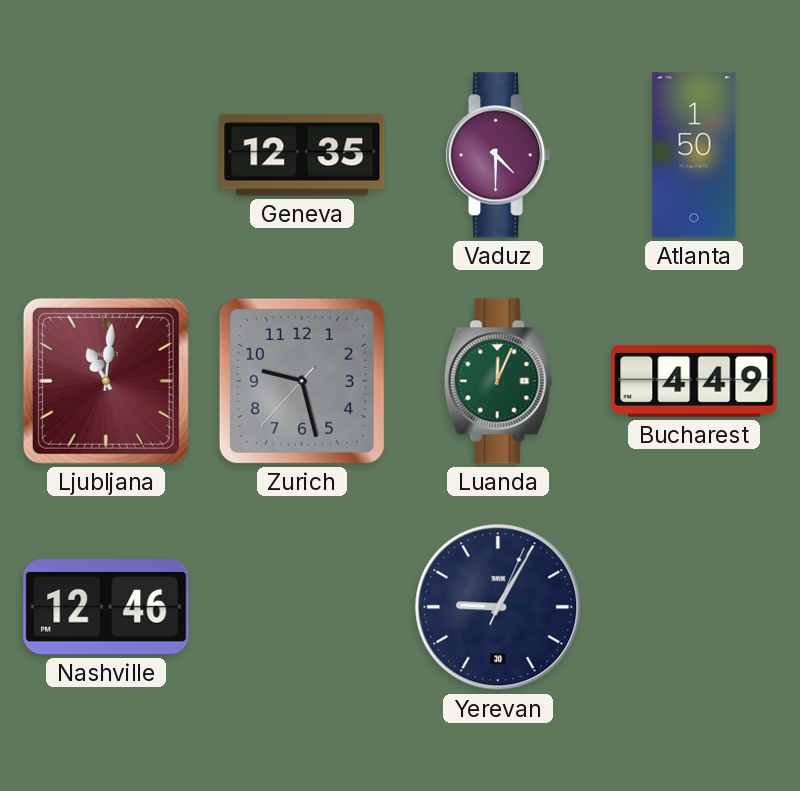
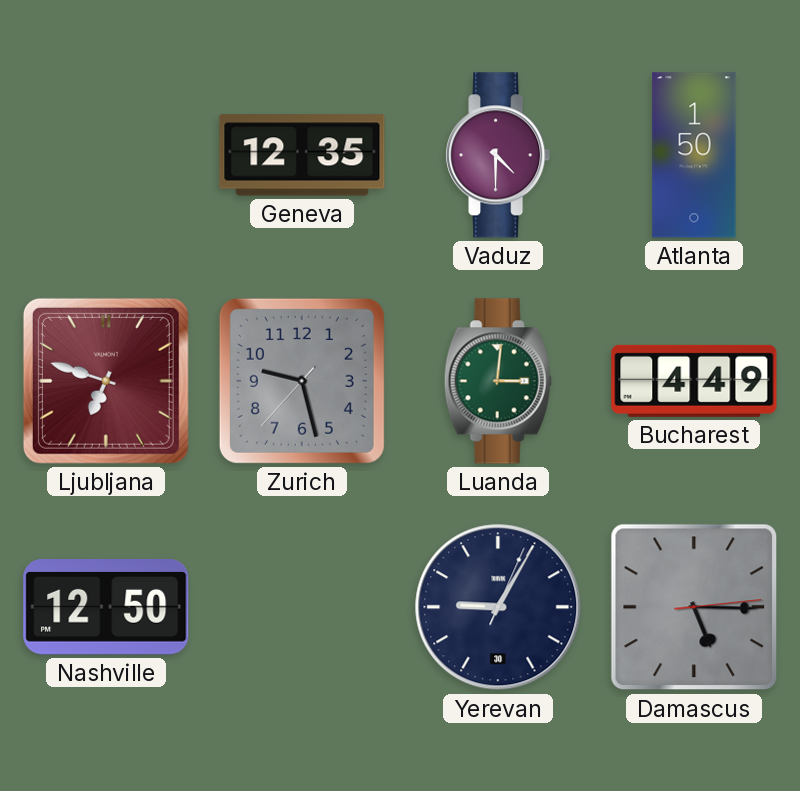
Ljubljana: 11:01 -> 6:48
Luanda: 12:04 -> 3:01
Nashville: 12:46 -> 12:50
Damascus: none -> 5:15
